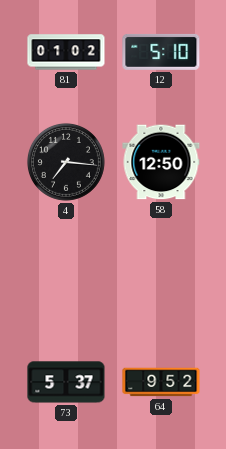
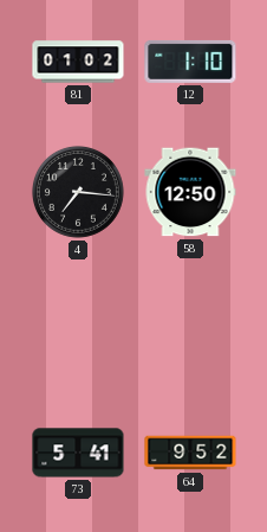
12: 5:10 -> 1:10
73: 5:37 -> 5:41
